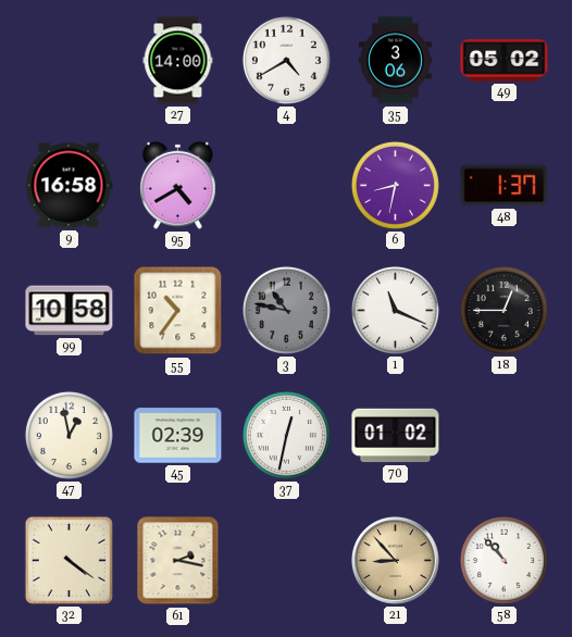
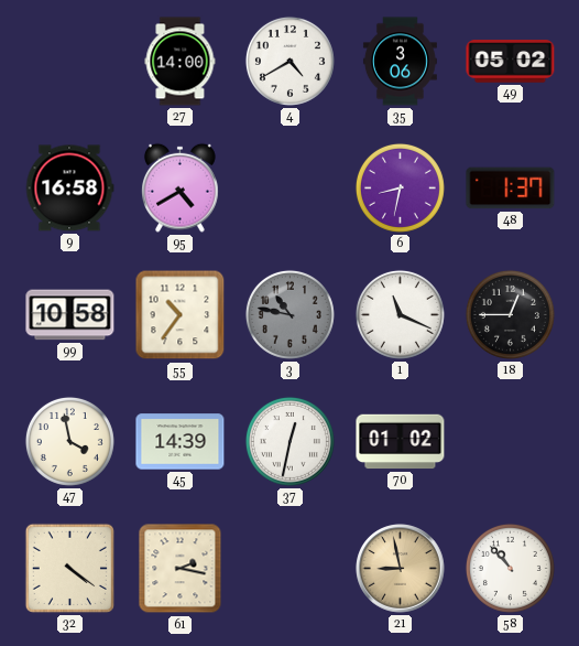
47: 12:58 -> 3:58
45: 02:39 -> 14:39
21: 8:53 -> 8:58
